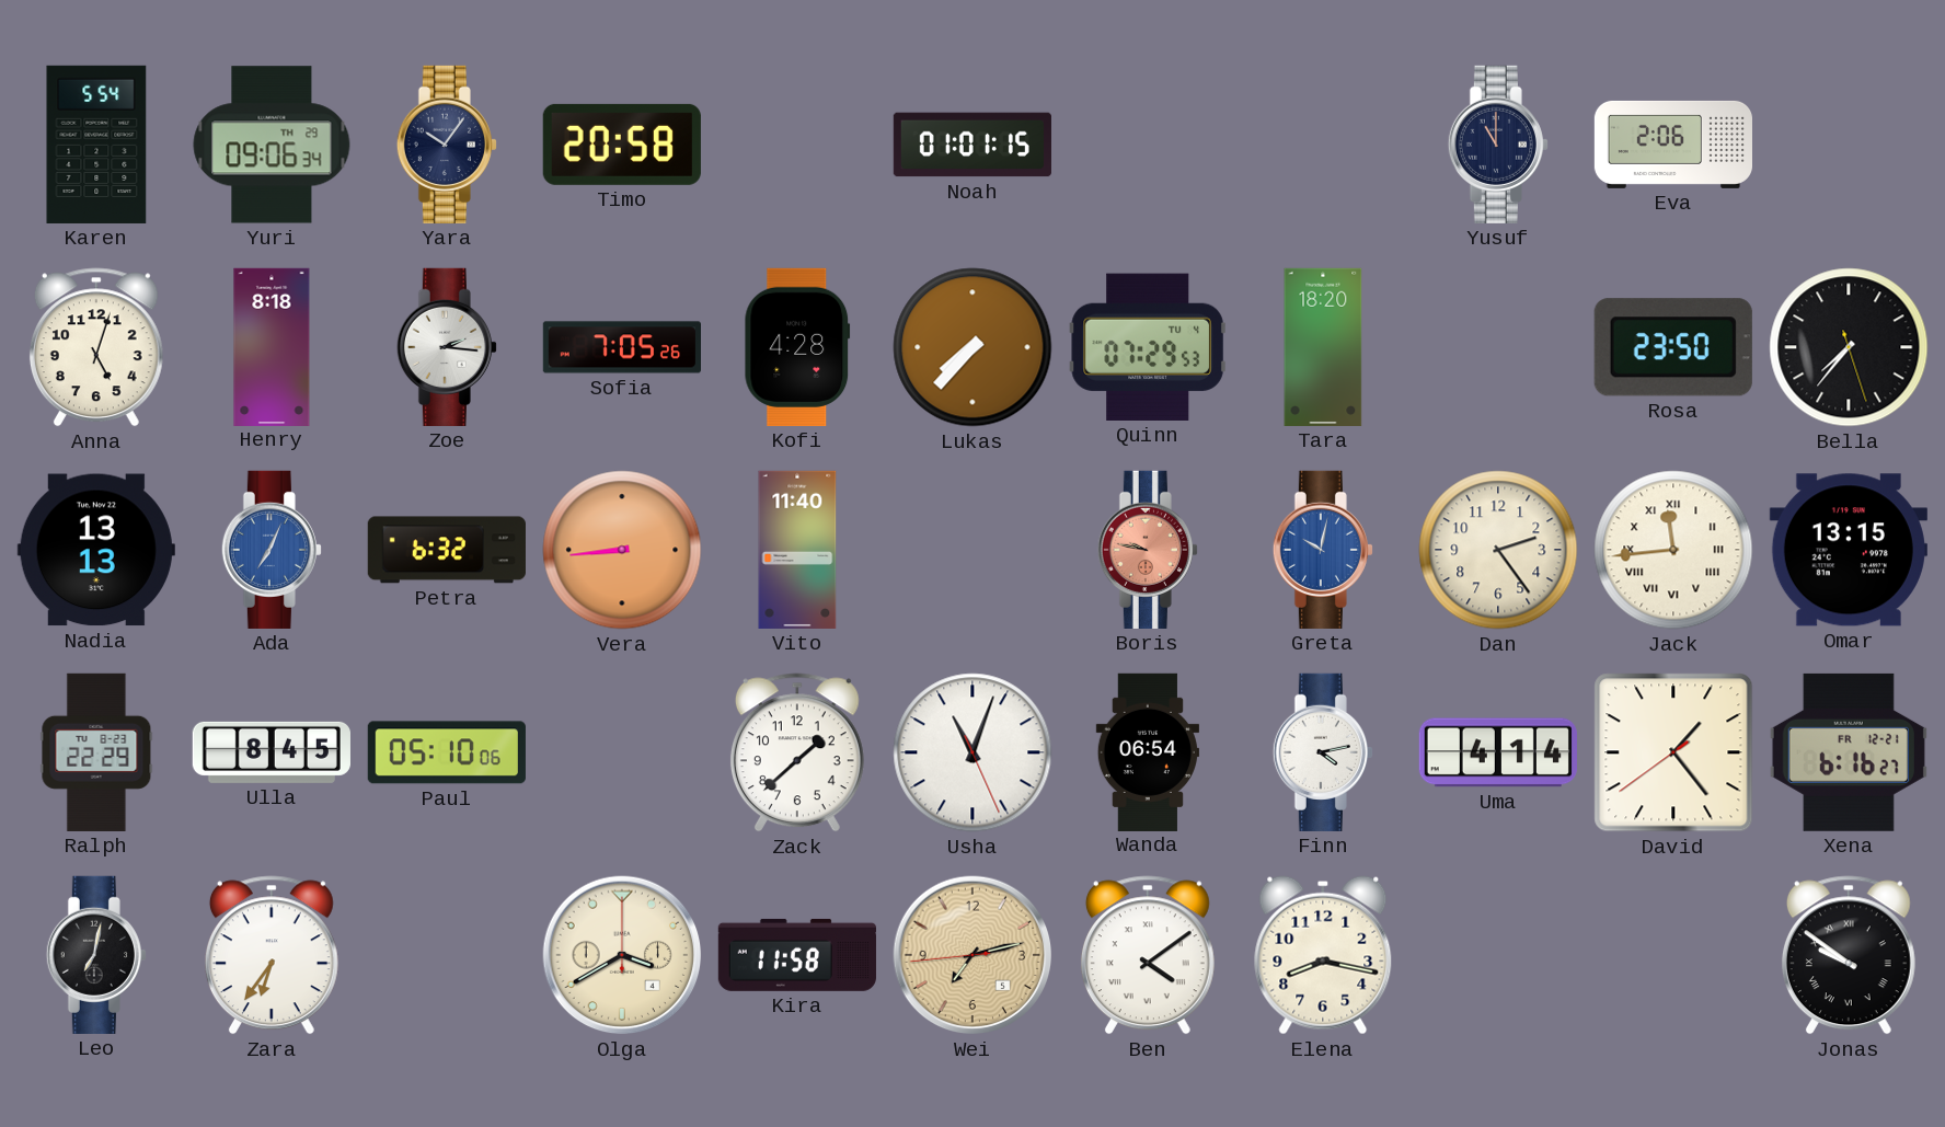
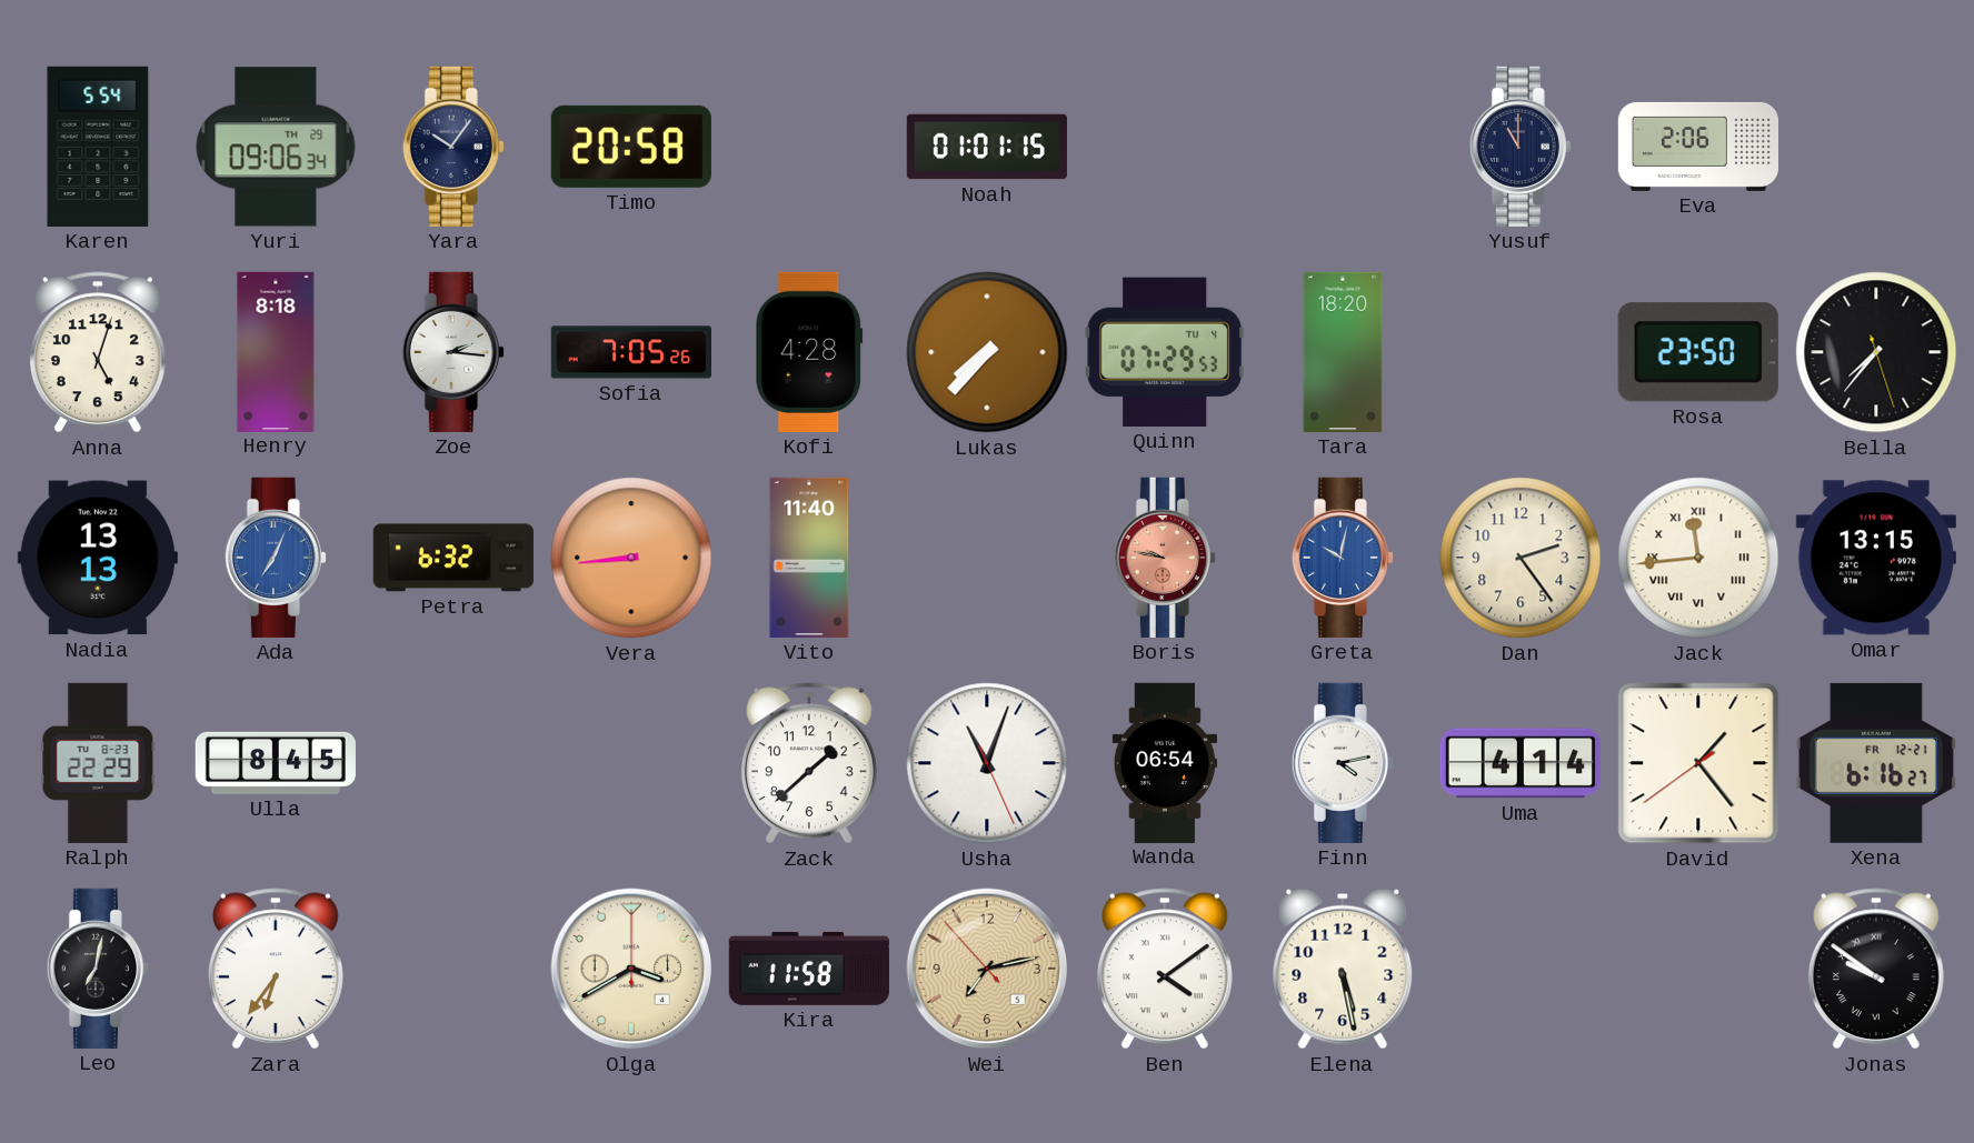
Paul: 05:10 -> none
Wei: 7:12:44 -> 7:12:53
Elena: 8:17 -> 5:28
